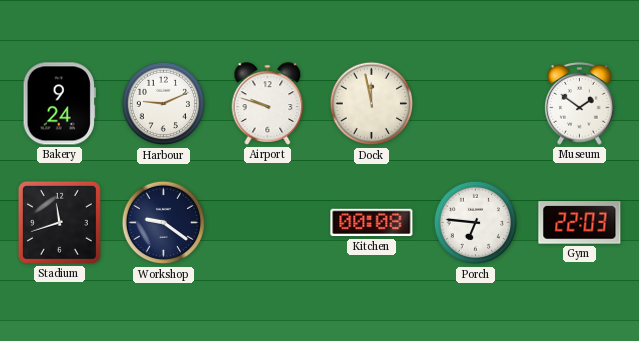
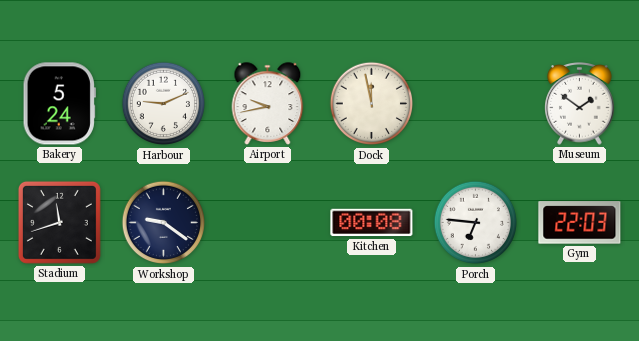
Bakery: 9:24 -> 5:24
Airport: 9:48 -> 9:43
